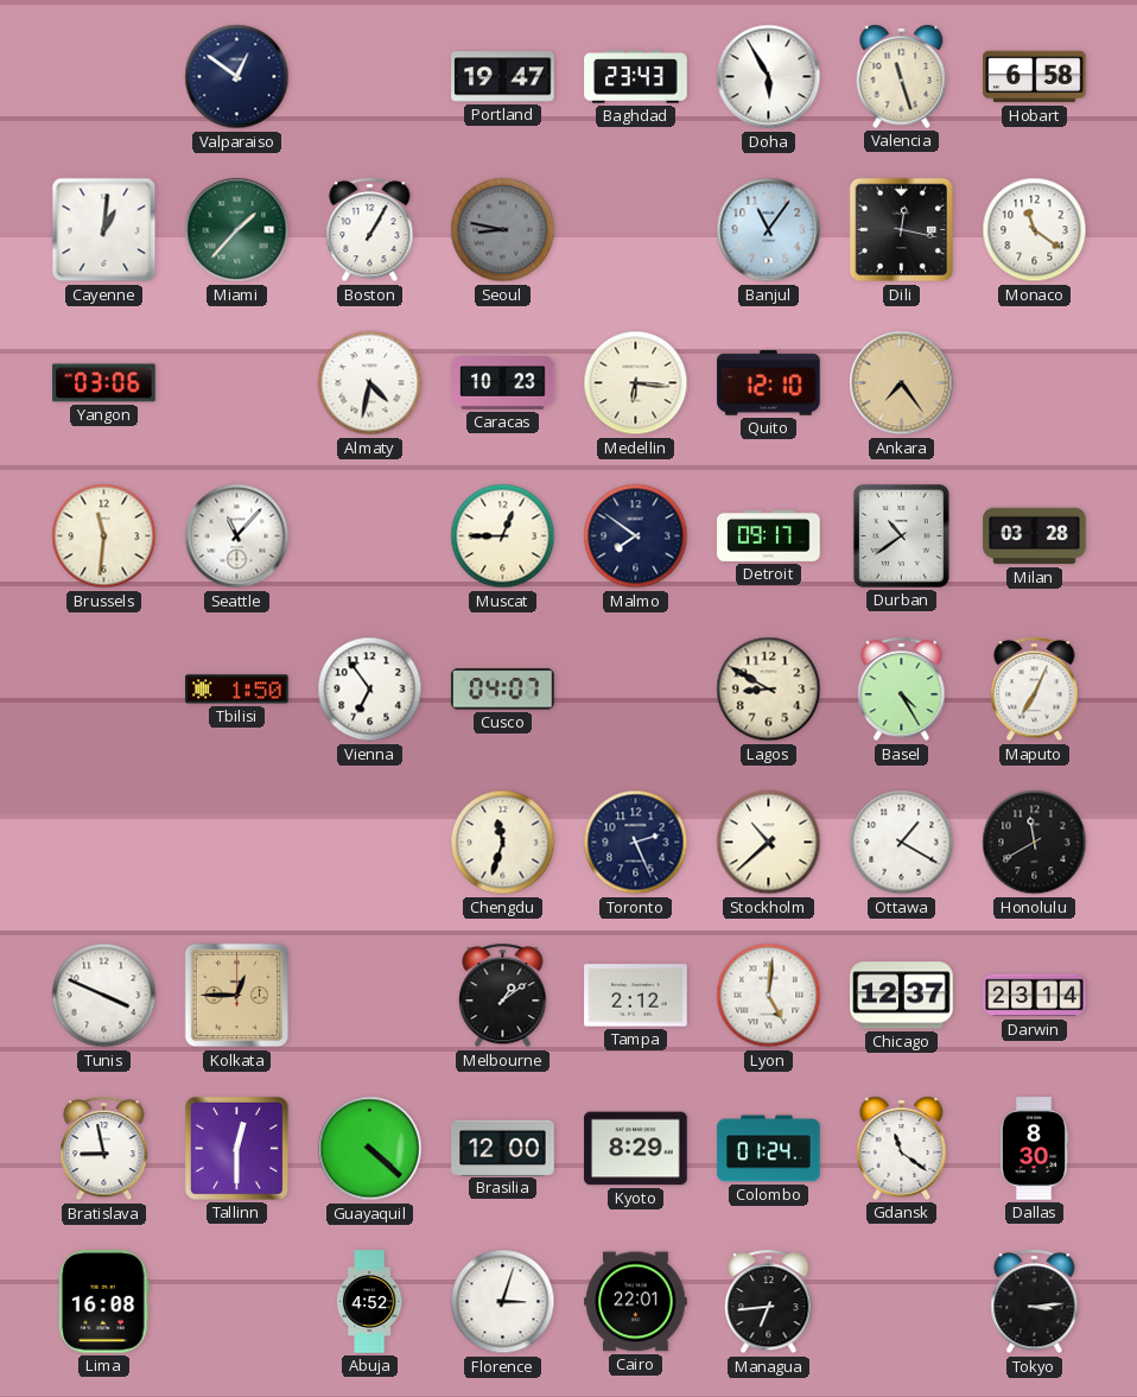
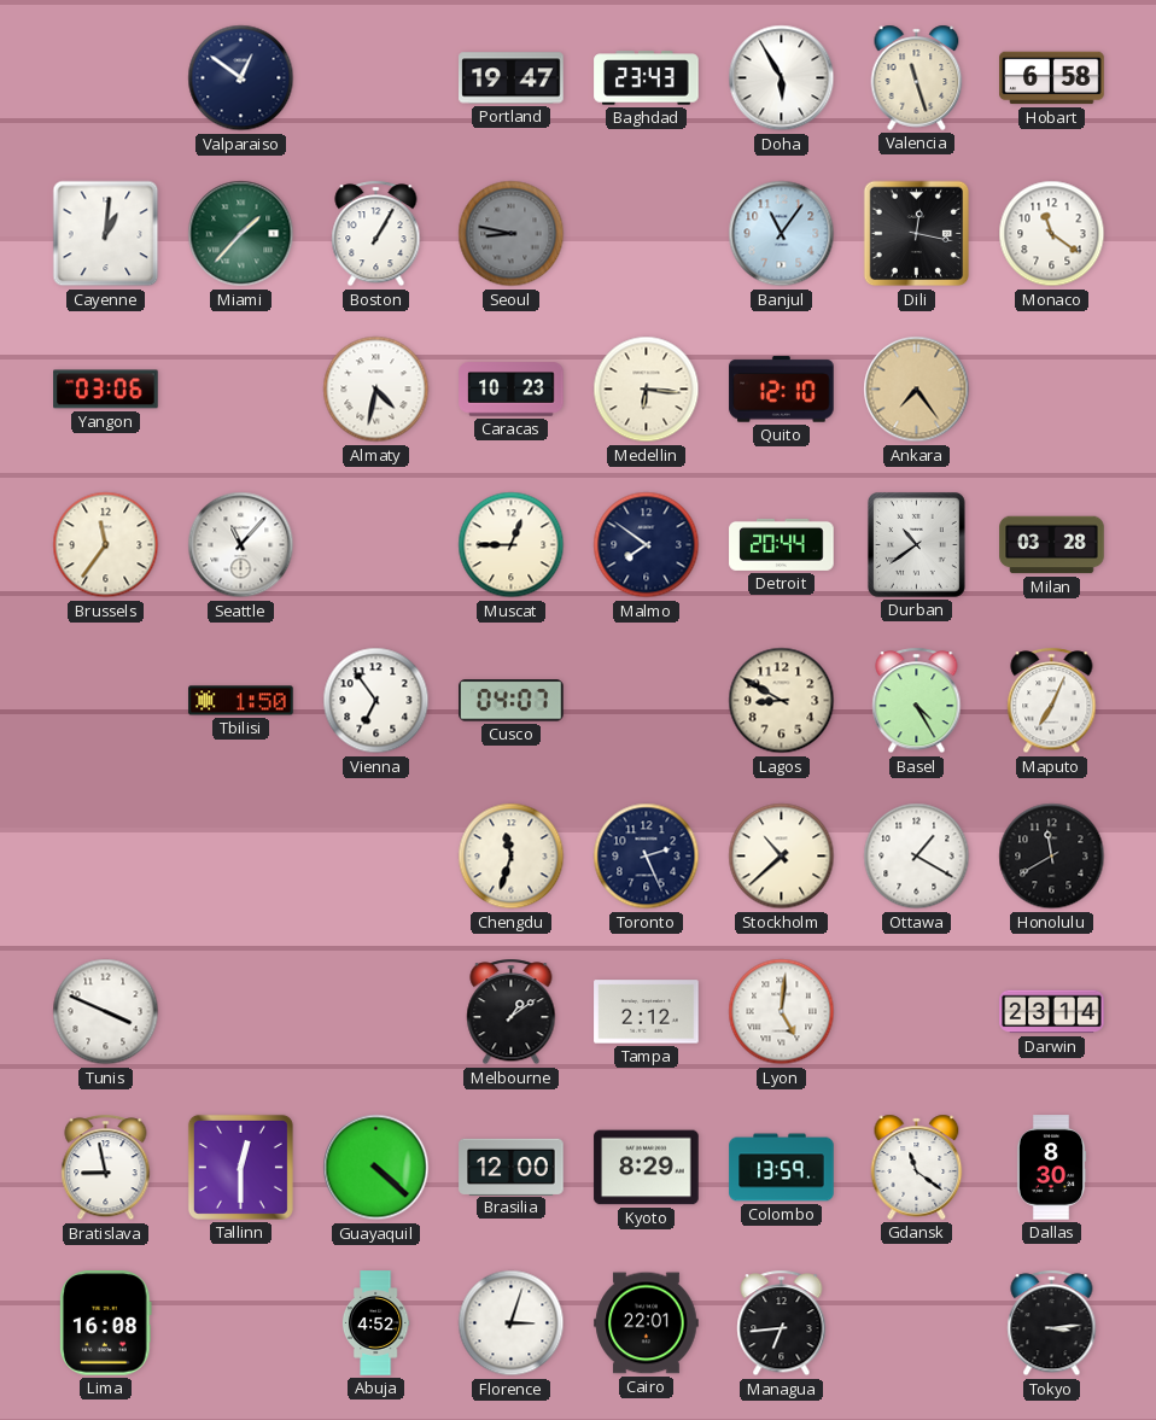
Brussels: 11:31 -> 11:36
Detroit: 09:17 -> 20:44
Kolkata: 12:45 -> none
Chicago: 12:37 -> none
Colombo: 01:24 -> 13:59
